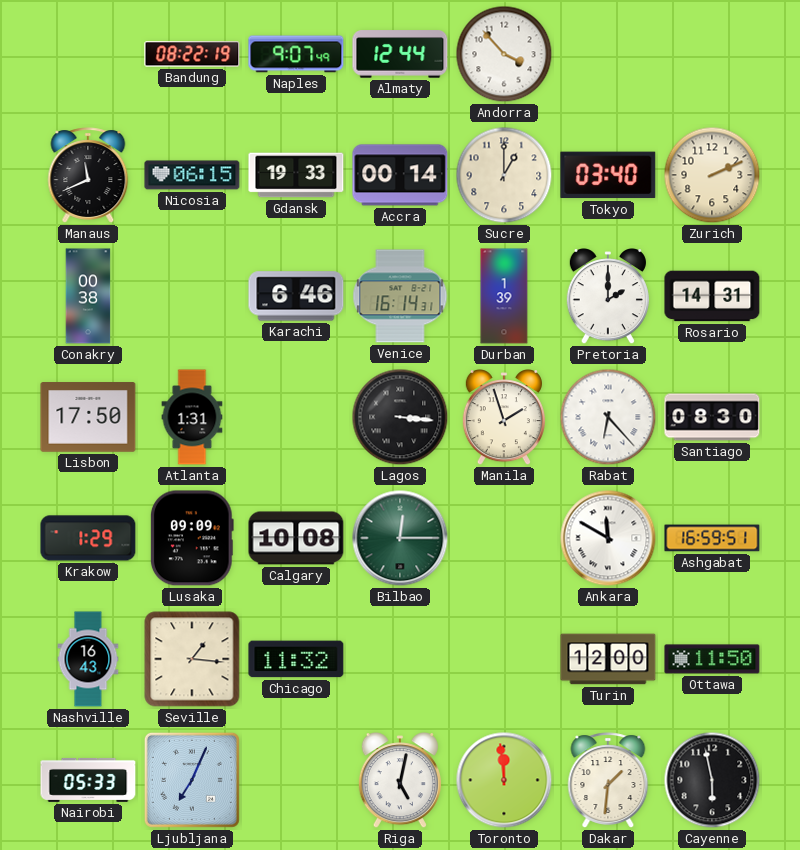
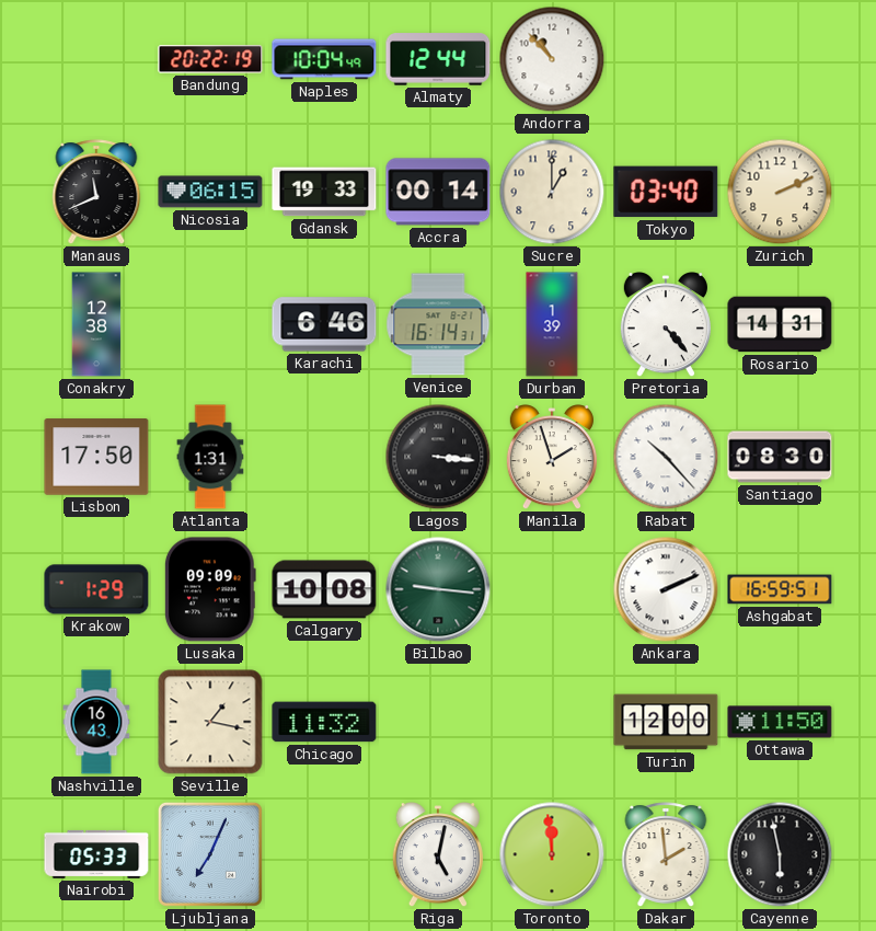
Bandung: 08:22 -> 20:22
Naples: 9:07 -> 10:04
Andorra: 3:53 -> 10:53
Conakry: 00:38 -> 12:38
Pretoria: 2:00 -> 4:23
Rabat: 6:23 -> 10:23
Bilbao: 12:15 -> 9:16
Ankara: 11:50 -> 2:11
Seville: 1:16 -> 1:17
Dakar: 1:31 -> 1:59
